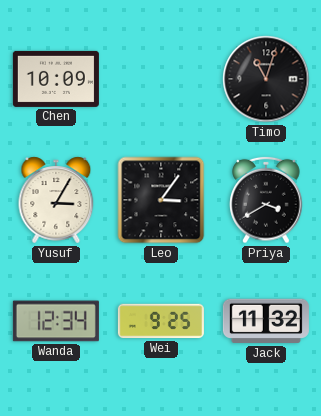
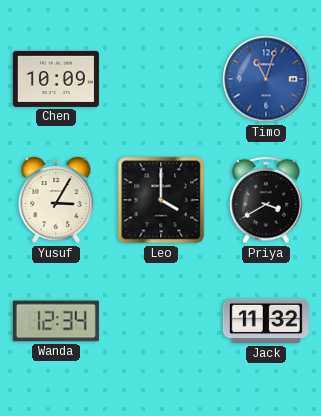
Timo dial: black -> blue
Leo: 3:06 -> 4:00
Wei: 9:25 -> none
